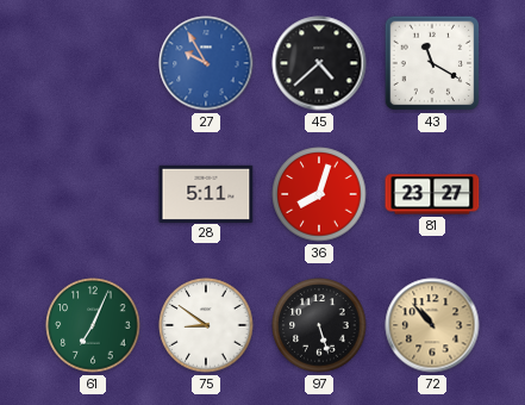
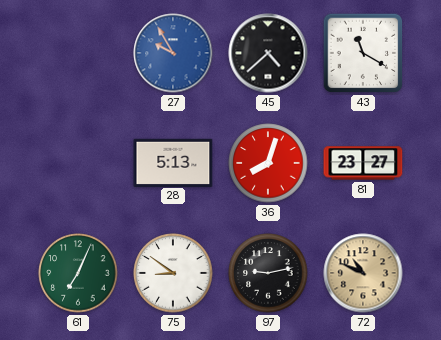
28: 5:11 -> 5:13
97: 5:27 -> 9:13
72: 10:53 -> 10:49
